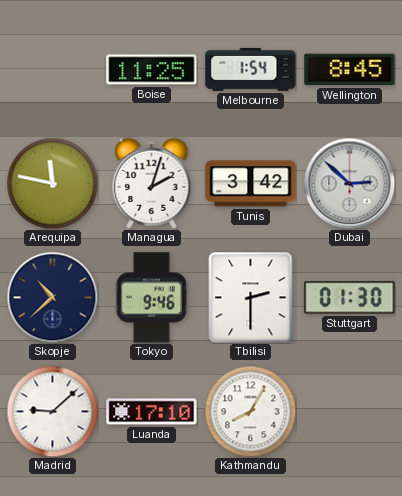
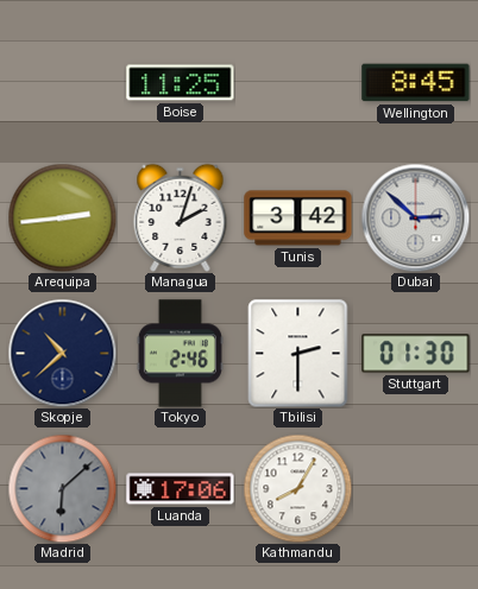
Melbourne: 1:54 -> none
Arequipa: 11:47 -> 2:44
Tokyo: 9:46 -> 2:46
Madrid: 9:08 -> 6:08
Madrid dial: white -> grey
Luanda: 17:10 -> 17:06
